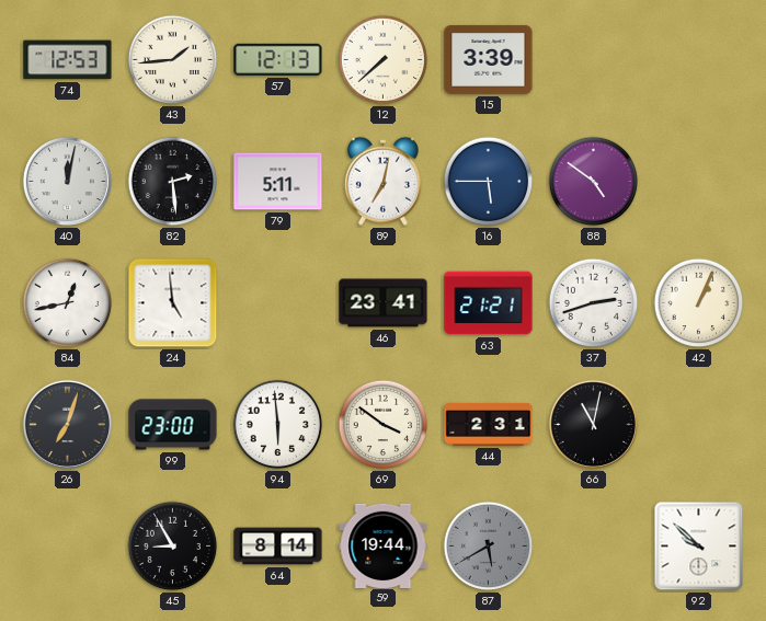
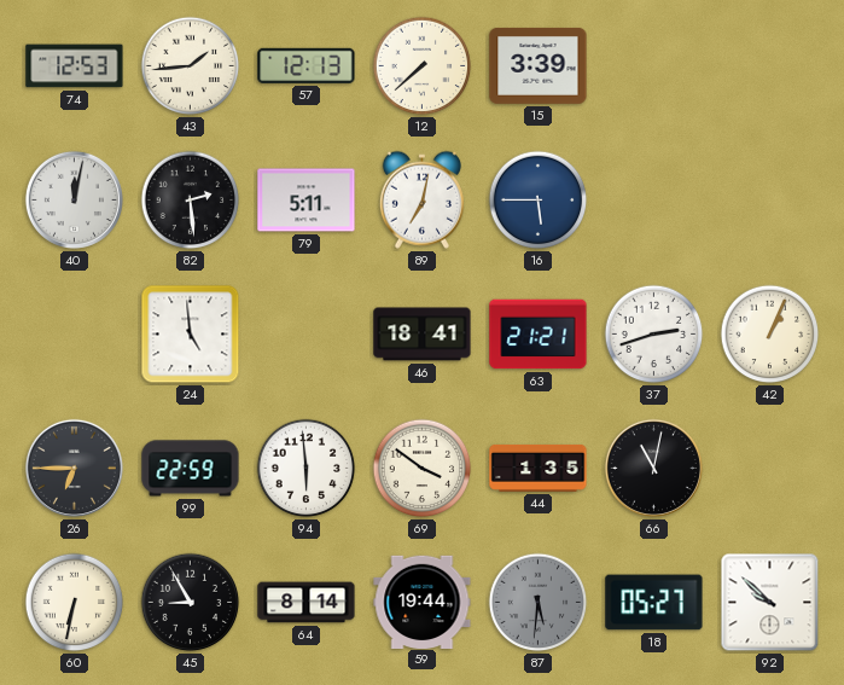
88: 4:51 -> none
84: 12:43 -> none
46: 23:41 -> 18:41
26: 7:03 -> 6:45
99: 23:00 -> 22:59
44: 2:31 -> 1:35
60: none -> 6:32
87: 5:40 -> 5:31
18: none -> 05:27
